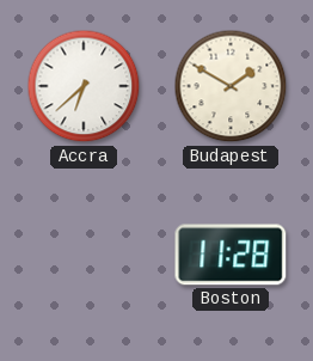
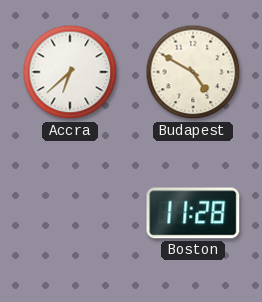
Budapest: 1:50 -> 4:50
